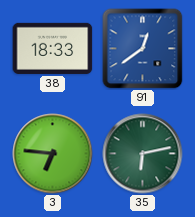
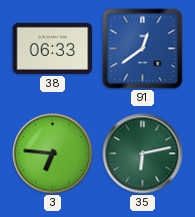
38: 18:33 -> 06:33
